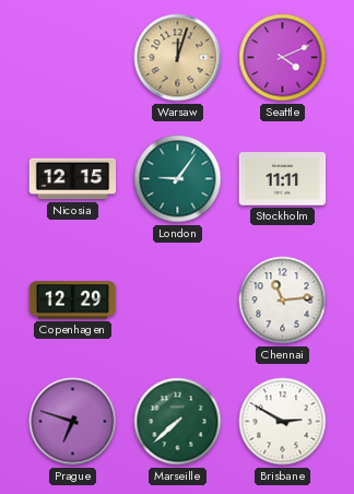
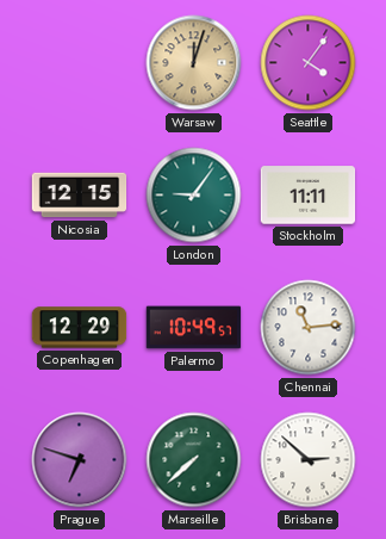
Seattle: 4:11 -> 4:06
Palermo: none -> 10:49
Brisbane: 2:50 -> 2:52
